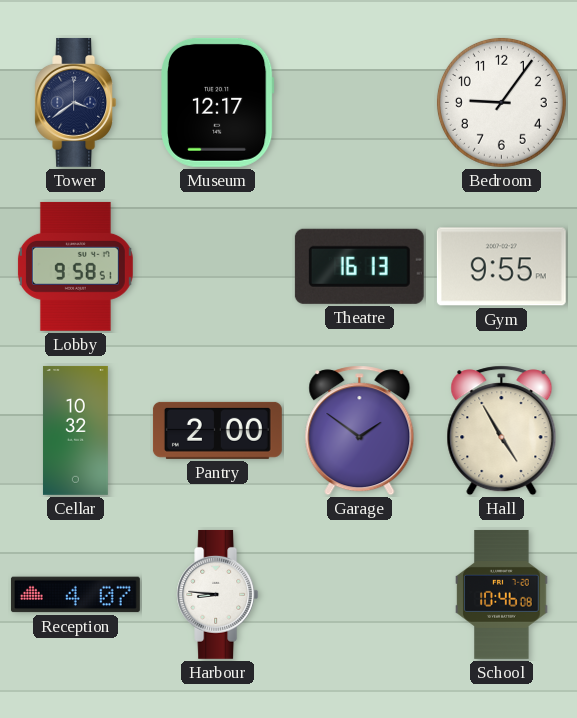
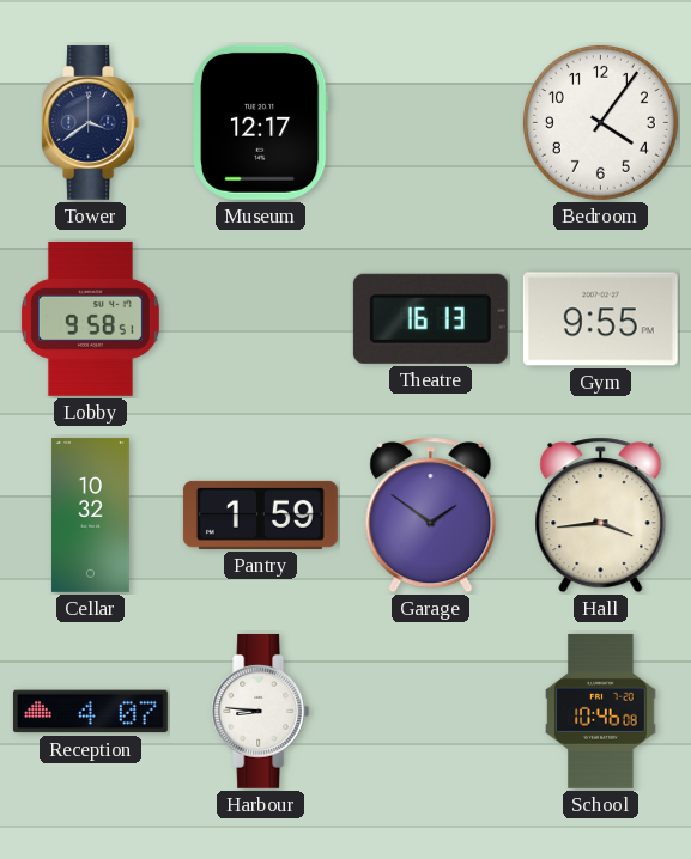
Bedroom: 9:06 -> 4:06
Pantry: 2:00 -> 1:59
Hall: 4:55 -> 3:44
